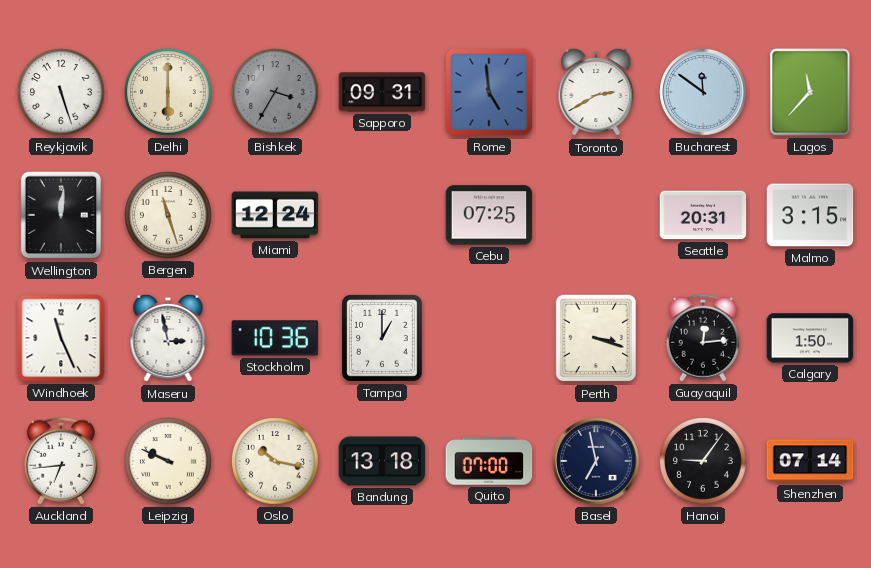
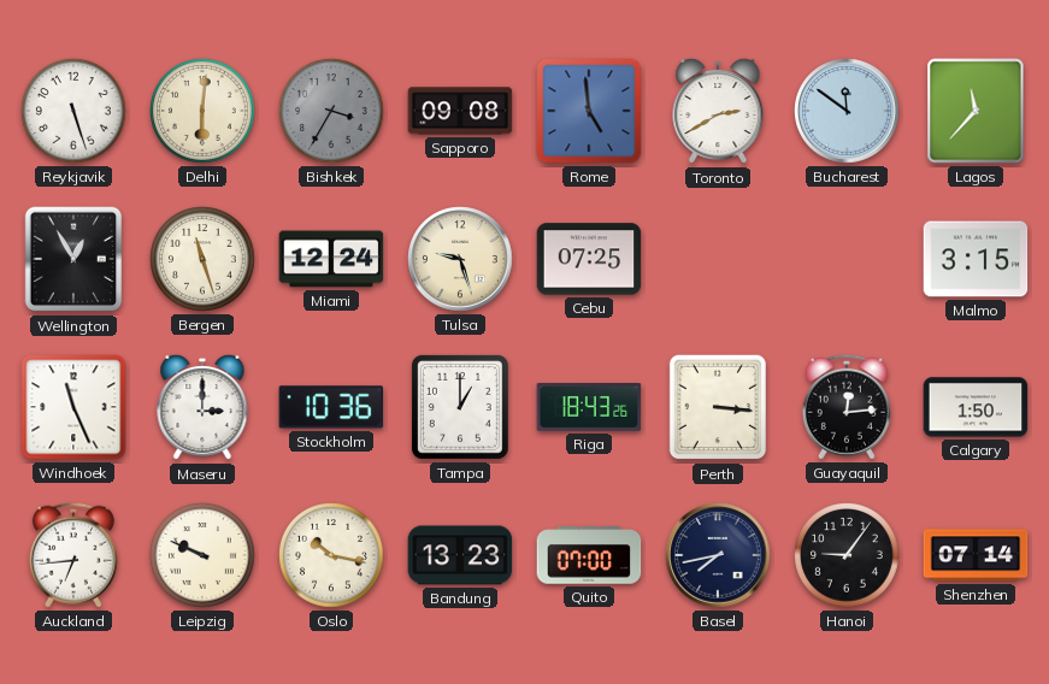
Delhi: 6:00 -> 6:01
Sapporo: 09:31 -> 09:08
Wellington: 12:01 -> 12:55
Tulsa: none -> 9:27
Seattle: 20:31 -> none
Maseru: 2:58 -> 3:00
Riga: none -> 18:43
Perth: 3:18 -> 3:16
Bandung: 13:18 -> 13:23
Basel: 6:58 -> 7:43
